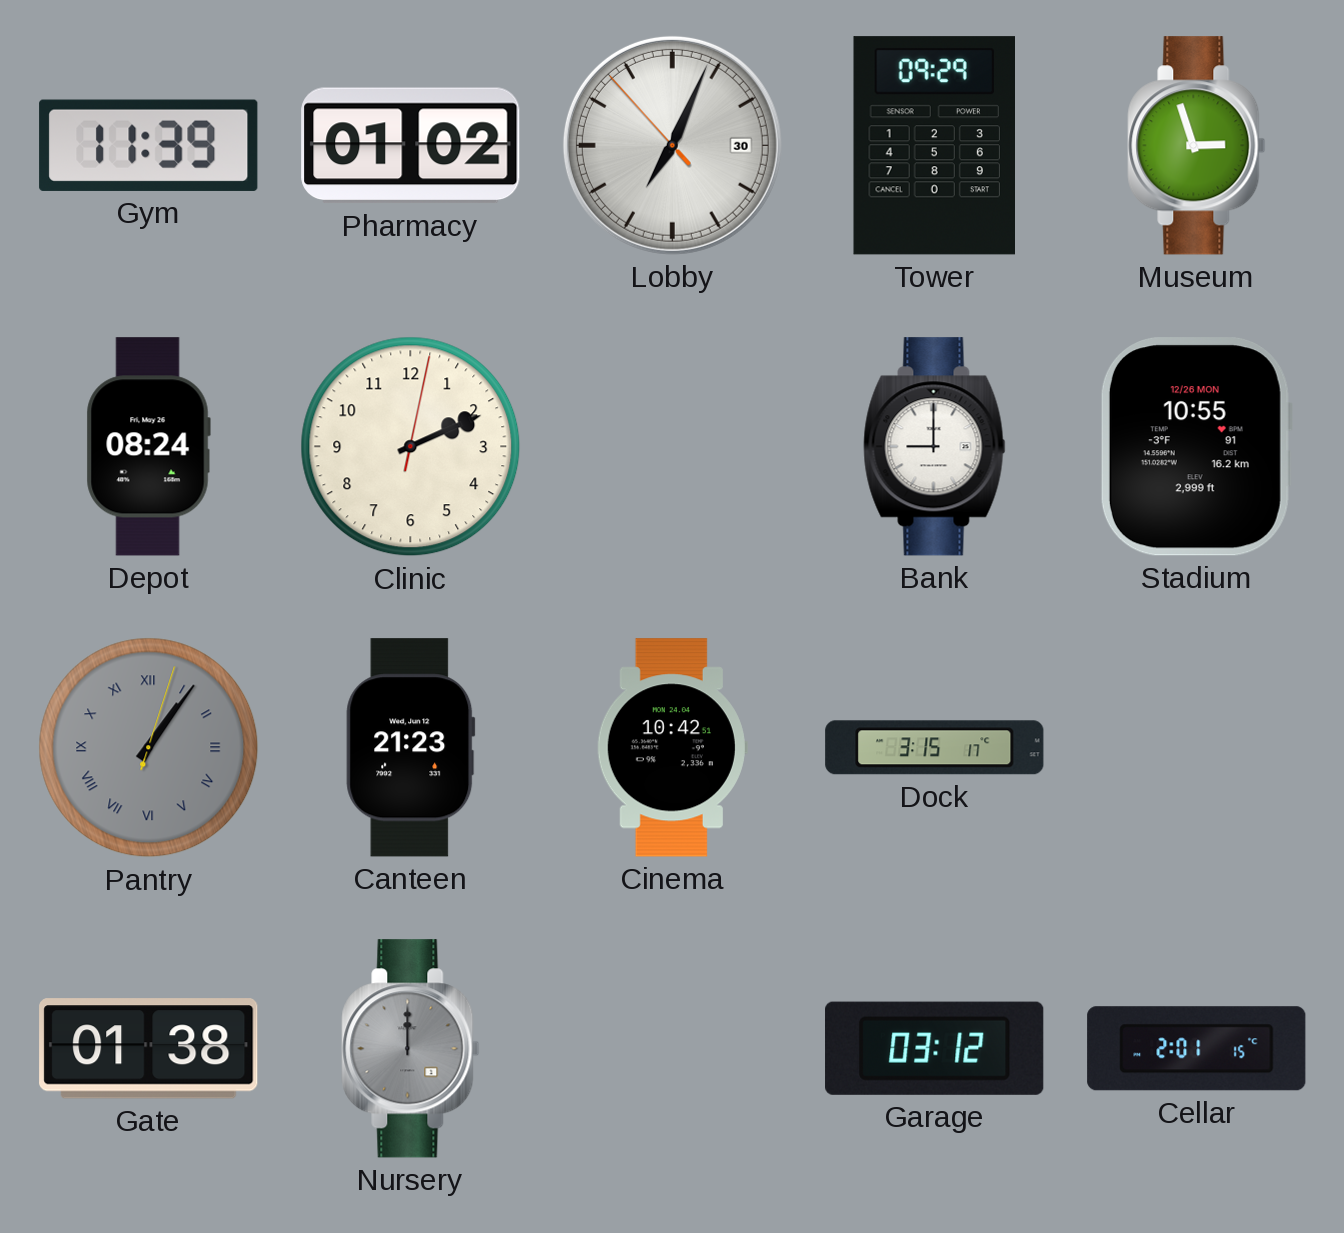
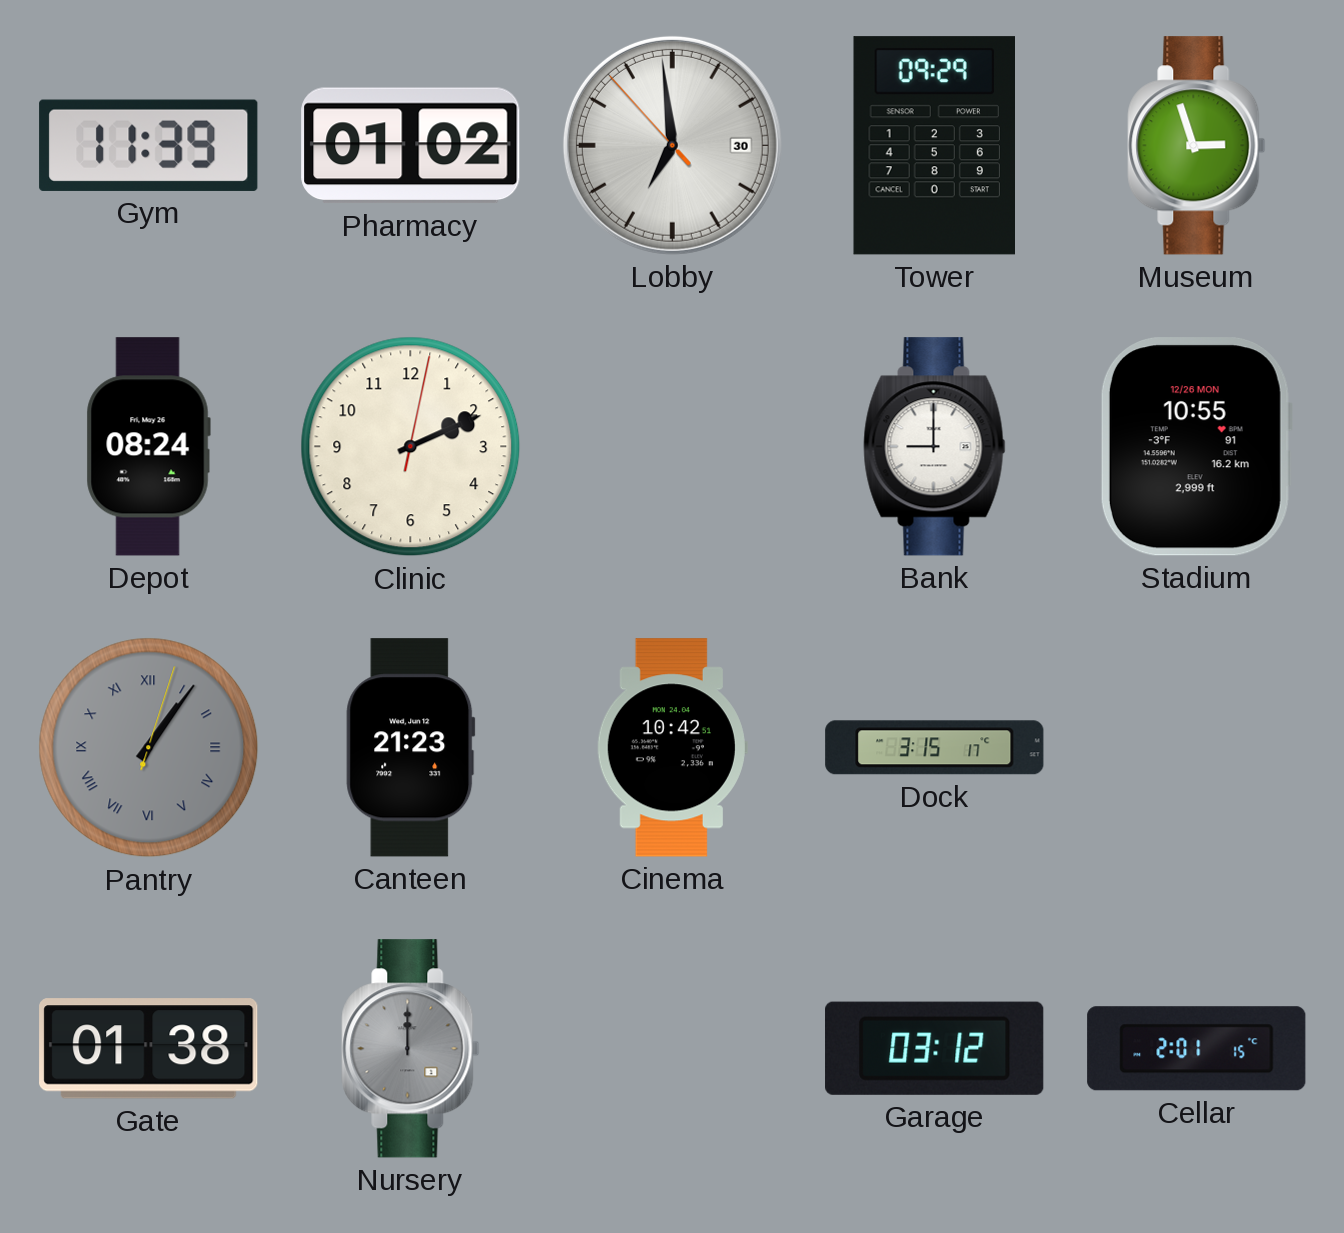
Lobby: 7:03 -> 6:58
